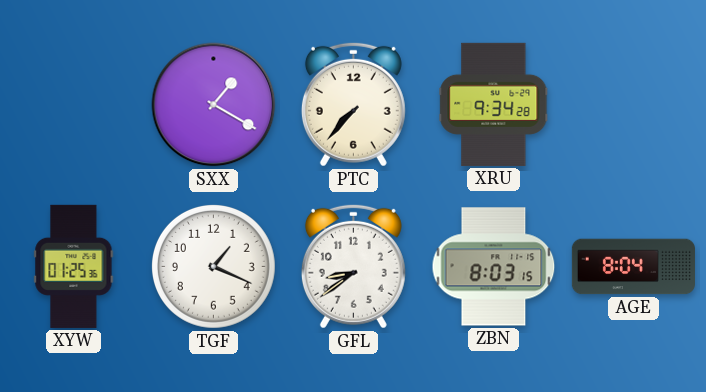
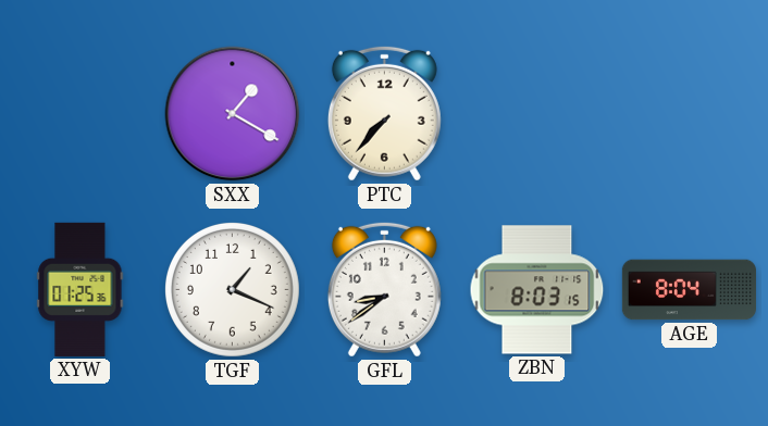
XRU: 9:34 -> none
